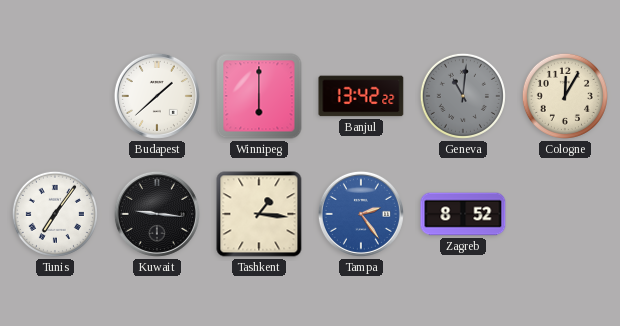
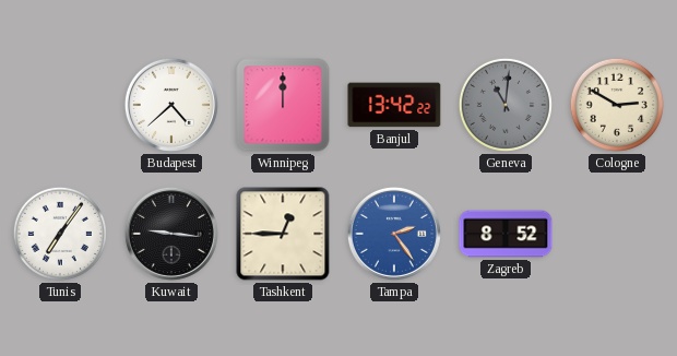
Budapest: 1:38 -> 4:38
Winnipeg: 6:00 -> 12:00
Cologne: 12:05 -> 2:50
Tashkent: 1:16 -> 12:45
